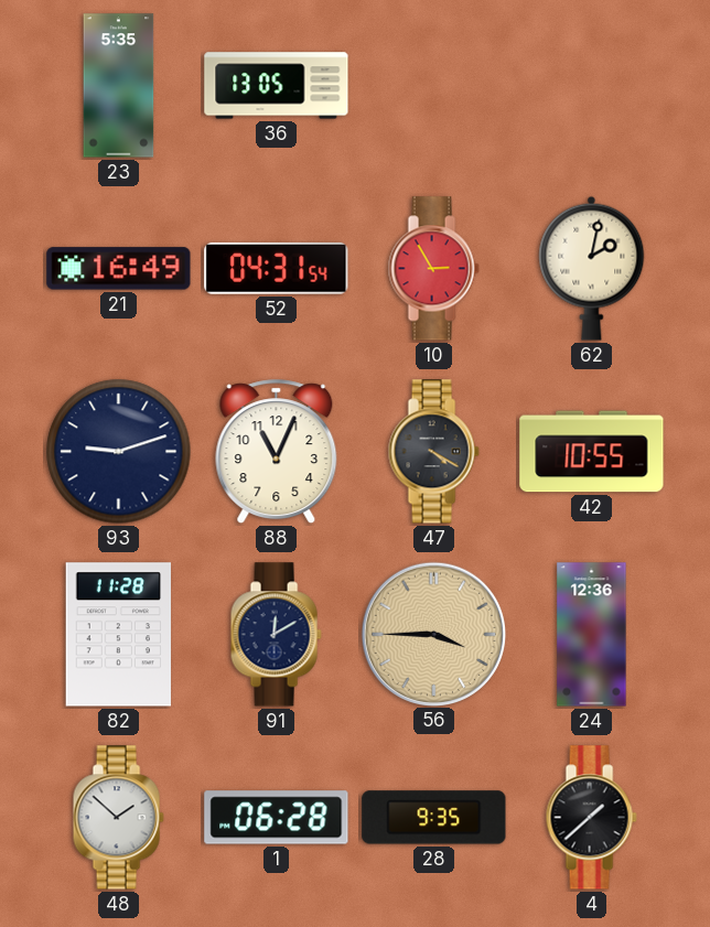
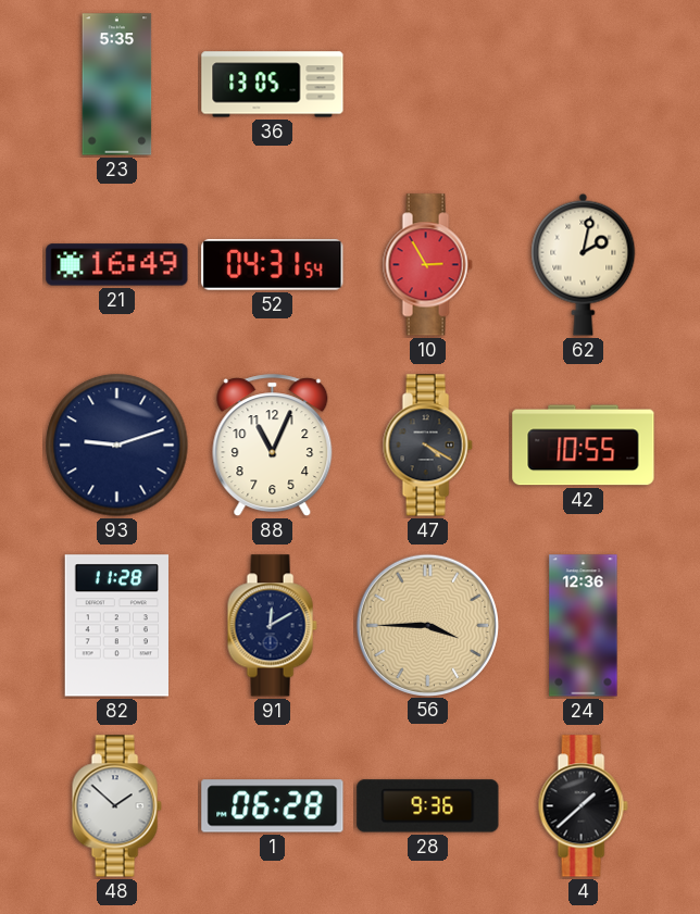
28: 9:35 -> 9:36
